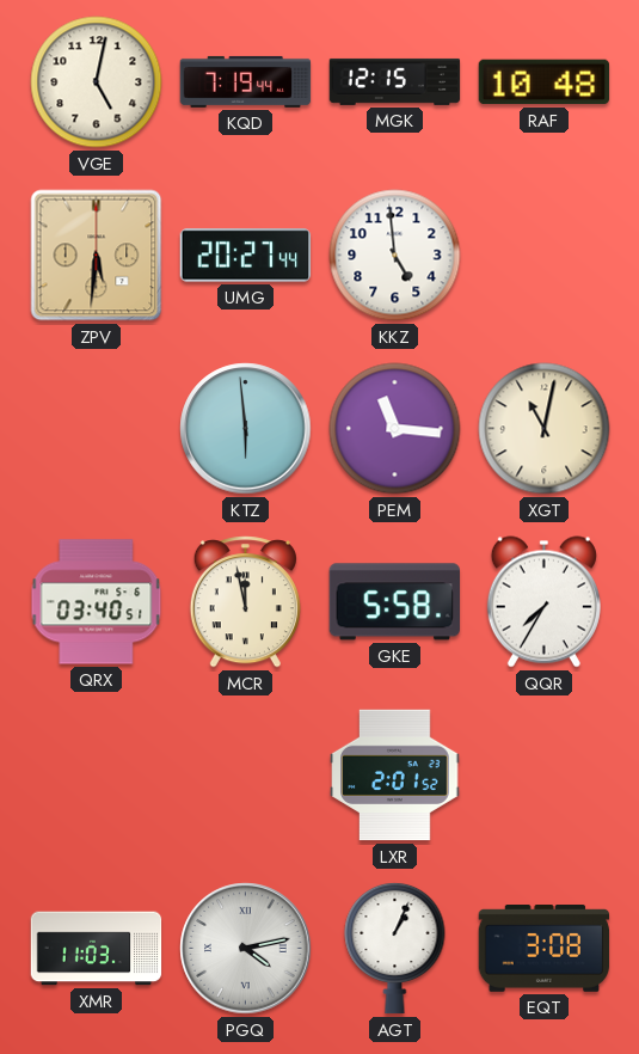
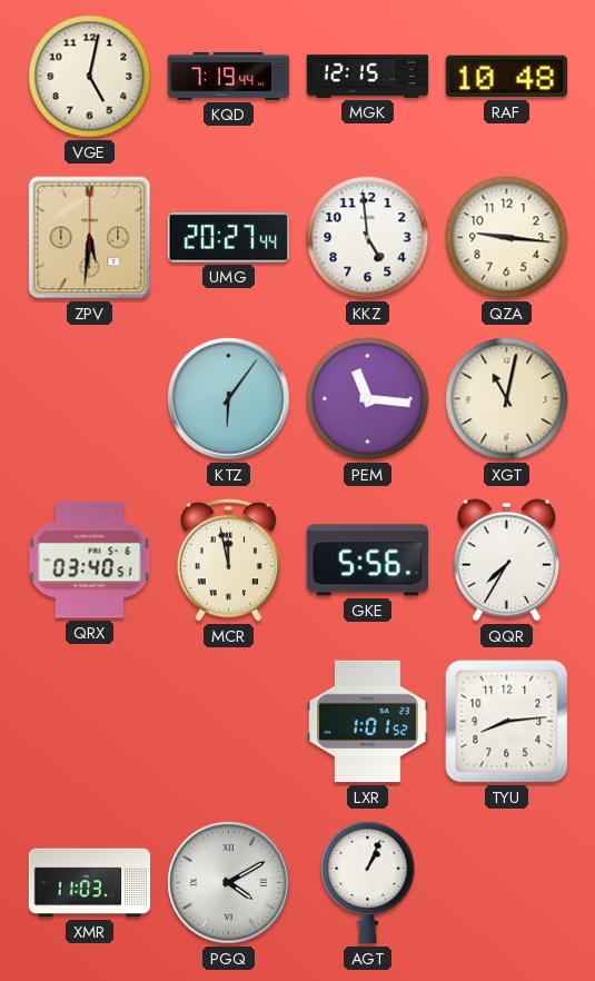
QZA: none -> 9:16
KTZ: 5:59 -> 6:06
GKE: 5:58 -> 5:56
LXR: 2:01 -> 1:01
TYU: none -> 8:14
PGQ: 4:13 -> 4:10
EQT: 3:08 -> none
